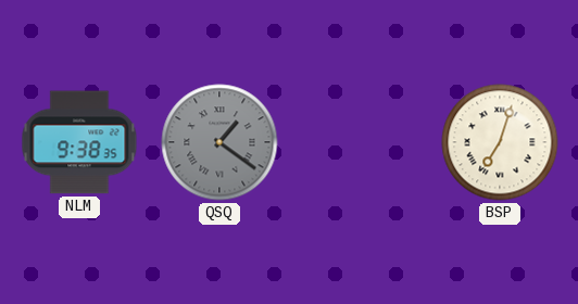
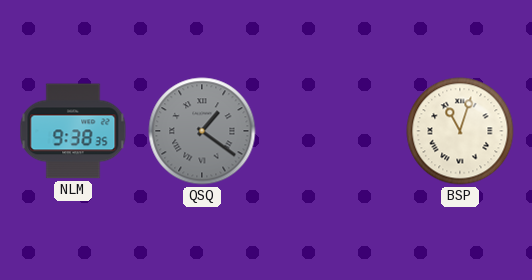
BSP: 7:03 -> 11:03
